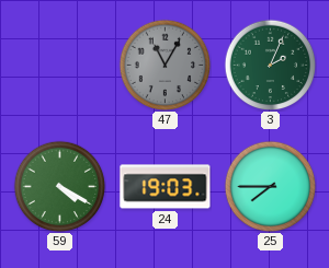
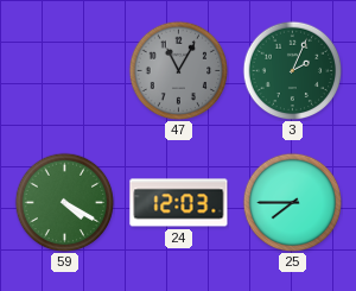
24: 19:03 -> 12:03
